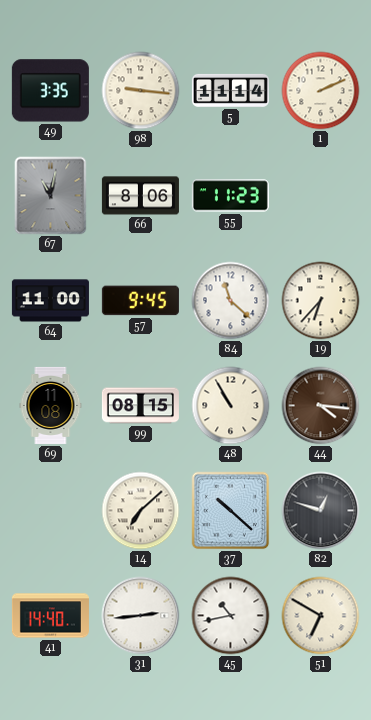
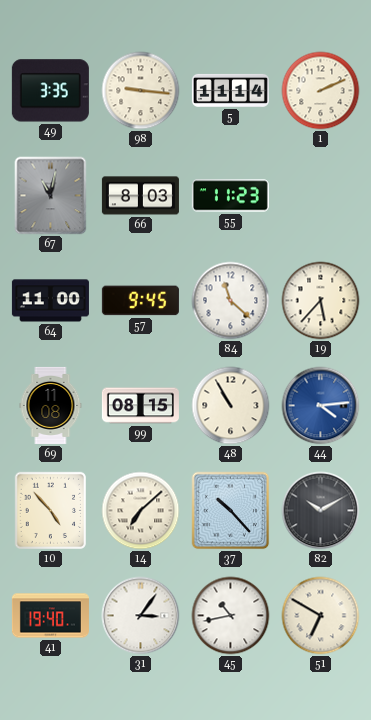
66: 8:06 -> 8:03
19: 6:37 -> 5:37
44: 4:16 -> 4:14
44 dial: brown -> blue
10: none -> 4:53
37: 10:22 -> 10:23
82: 12:48 -> 10:10
41: 14:40 -> 19:40
31: 2:44 -> 3:06
